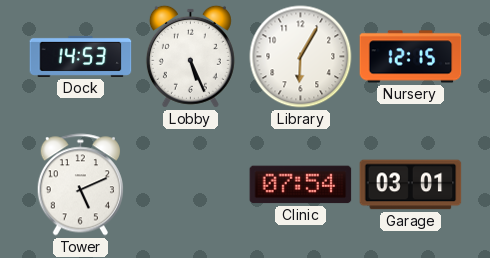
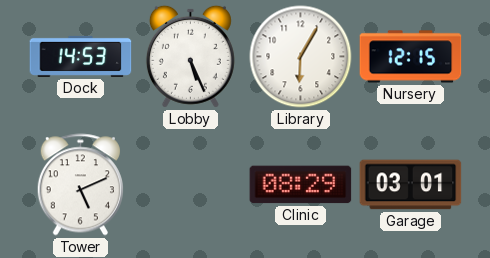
Clinic: 07:54 -> 08:29
